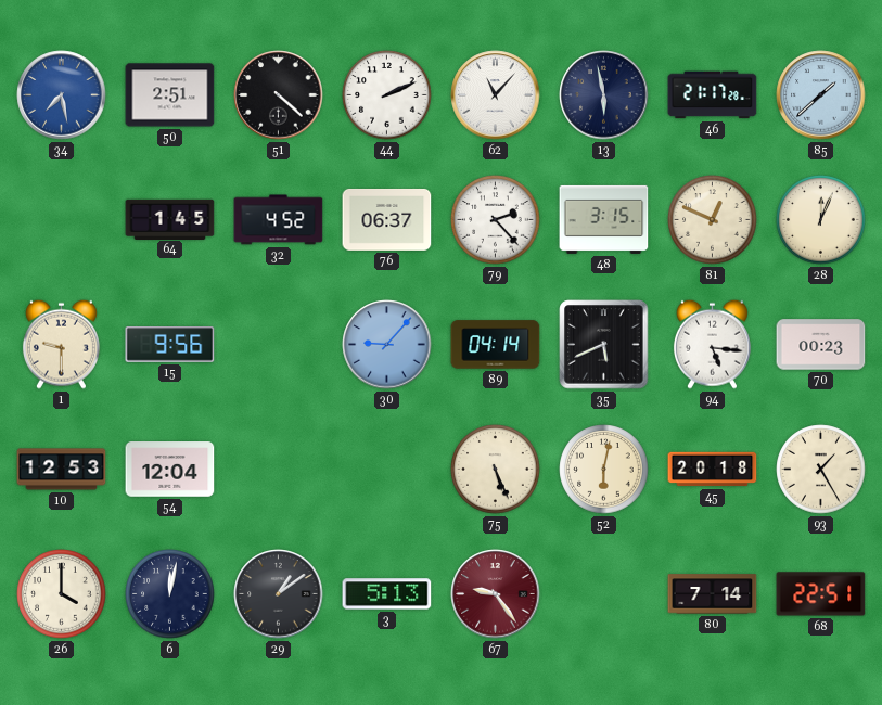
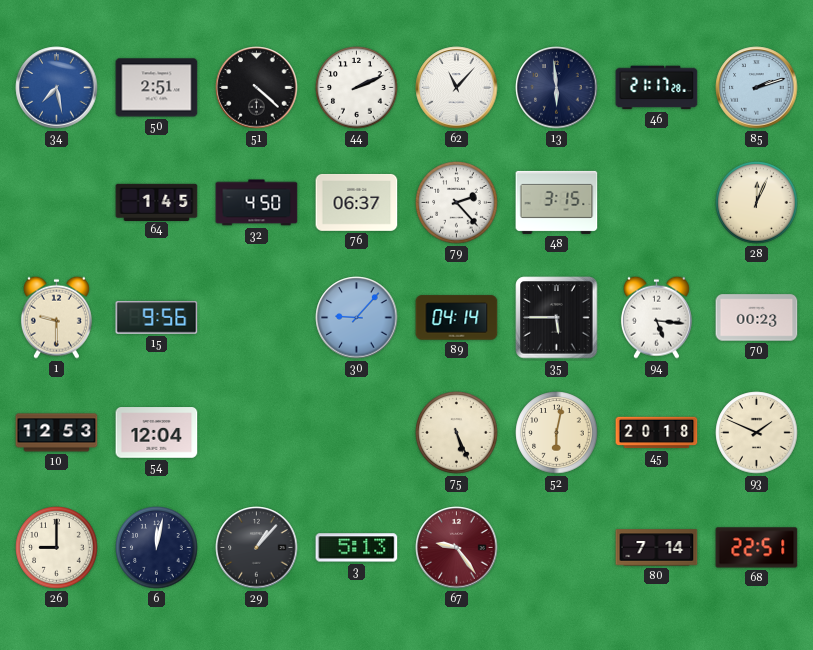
13: 5:58 -> 5:59
85: 1:38 -> 2:12
32: 4:52 -> 4:50
81: 12:49 -> none
35: 5:41 -> 5:45
93: 1:25 -> 1:49
26: 4:00 -> 9:00
29: 1:09 -> 1:07
